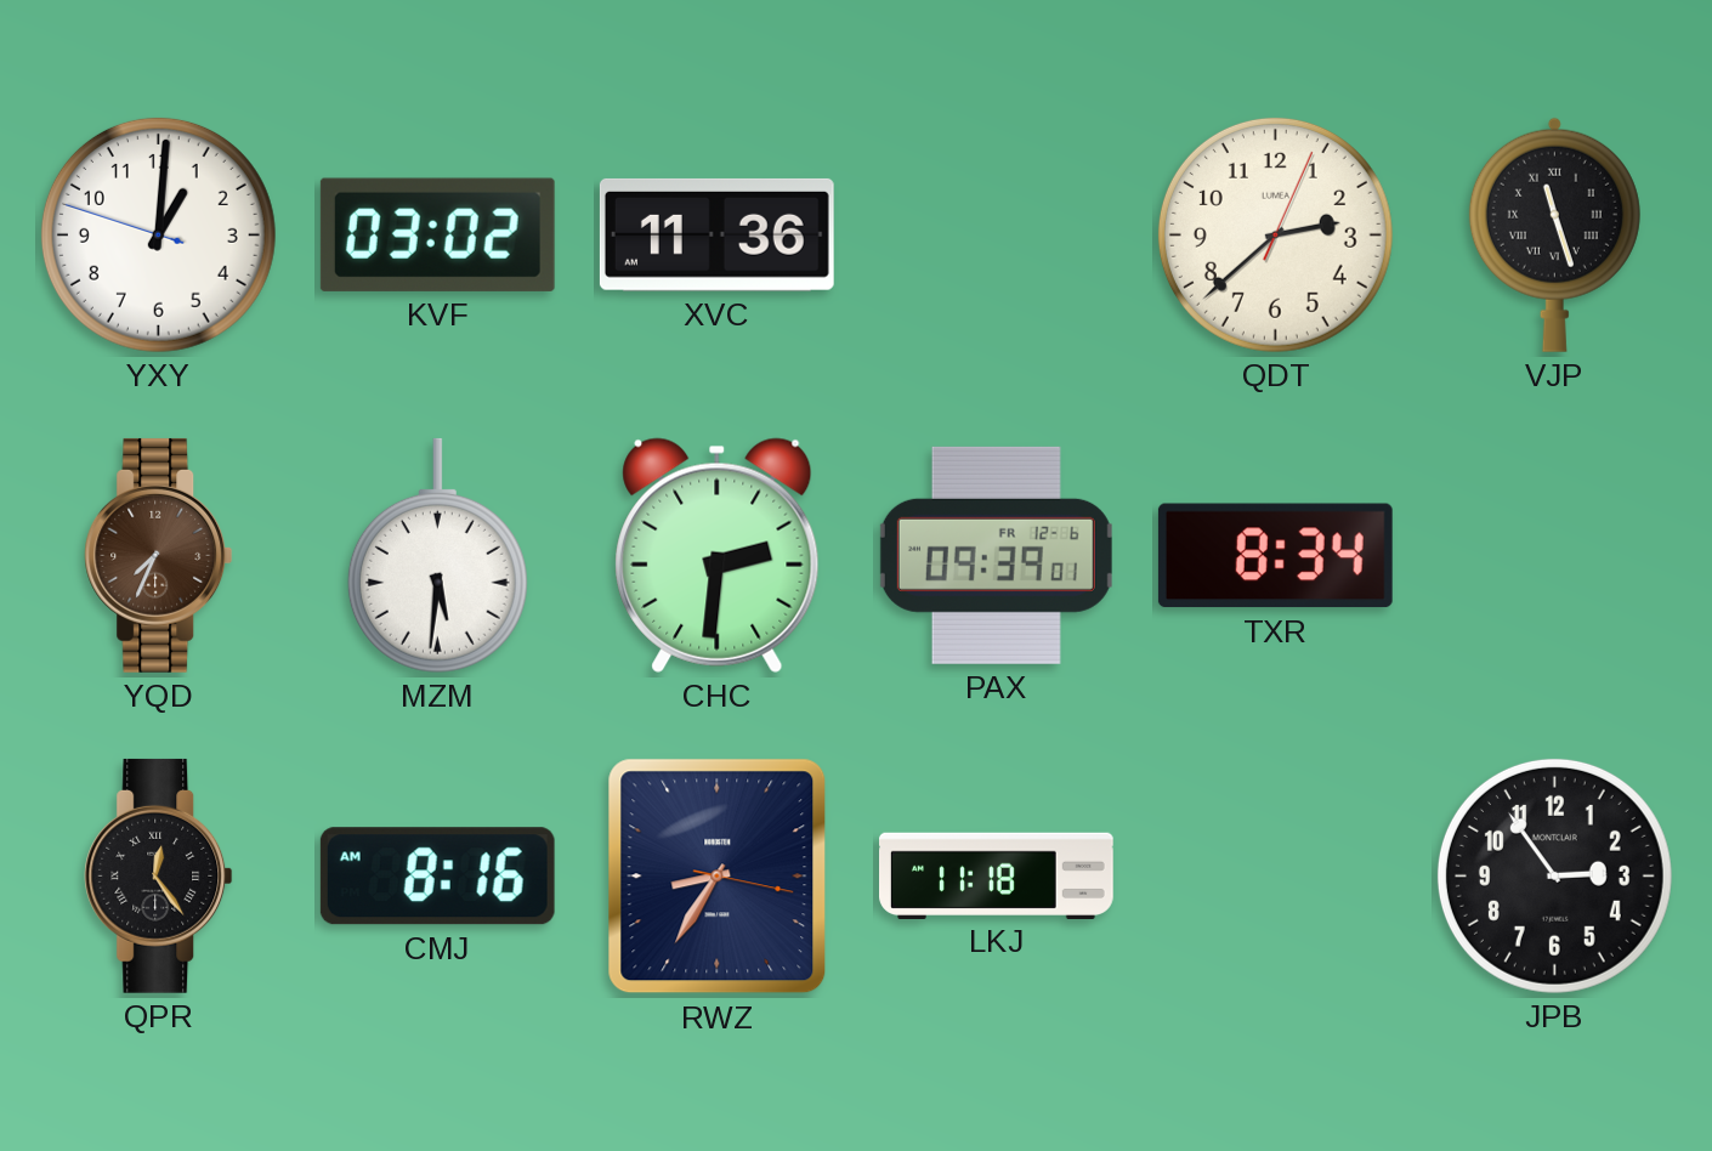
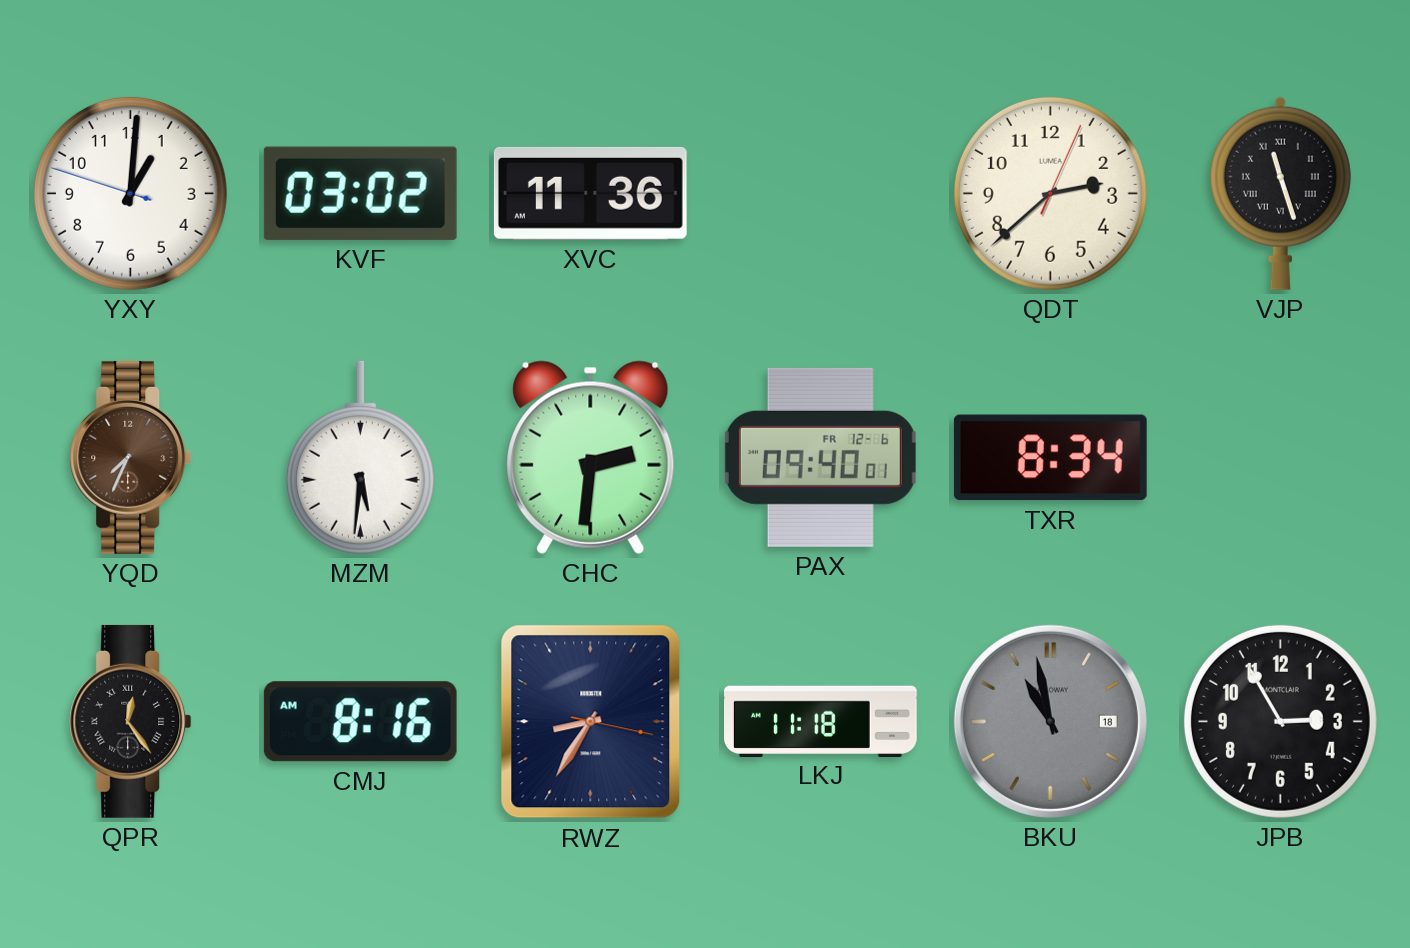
PAX: 09:39 -> 09:40
BKU: none -> 10:58
JPB: 2:54 -> 2:55
